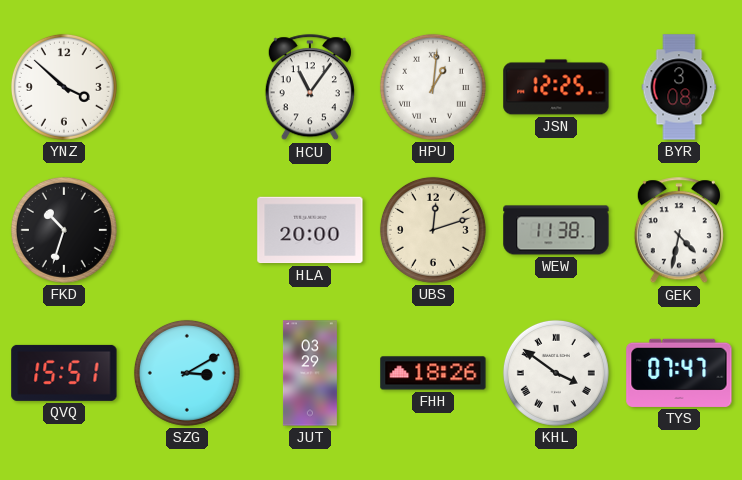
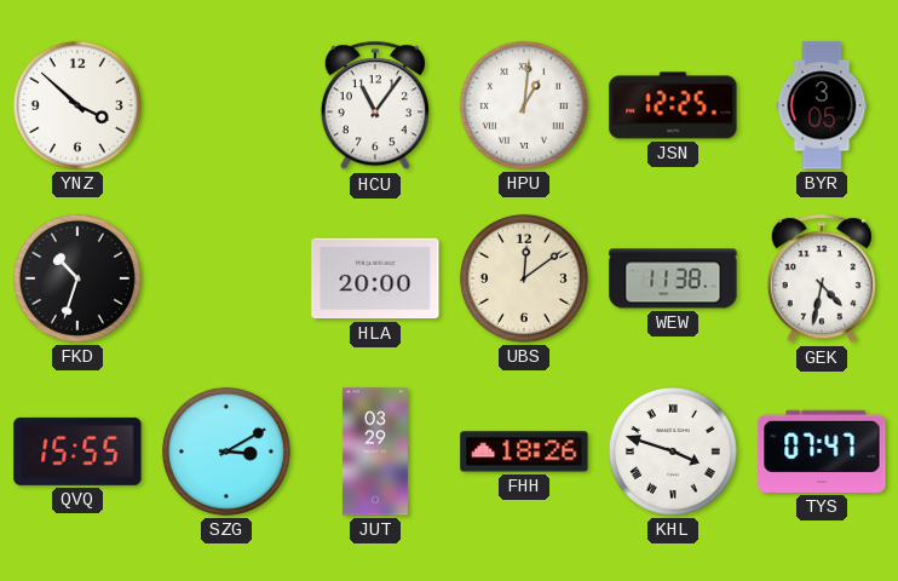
BYR: 3:08 -> 3:05
UBS: 12:12 -> 12:09
QVQ: 15:51 -> 15:55
KHL: 3:51 -> 3:48
